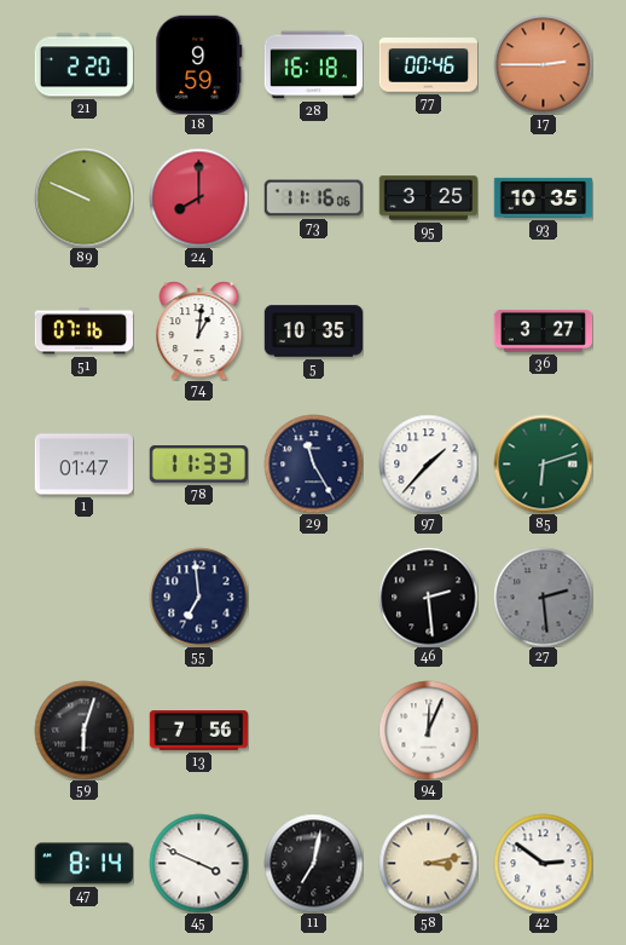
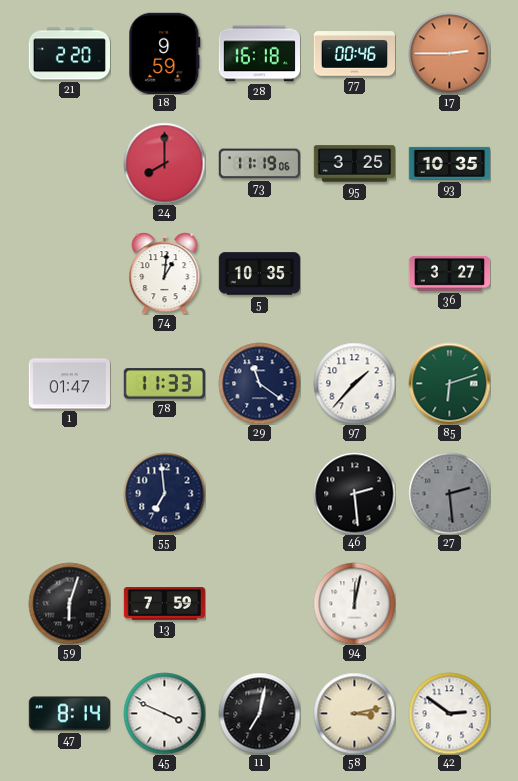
89: 9:49 -> none
73: 11:16 -> 11:19
51: 07:16 -> none
29: 11:25 -> 11:21
13: 7:56 -> 7:59
94: 12:04 -> 12:02
